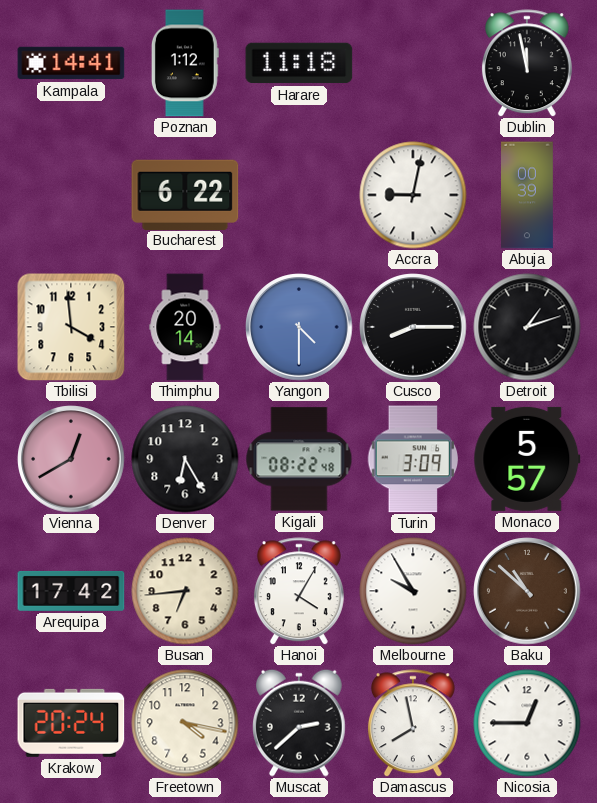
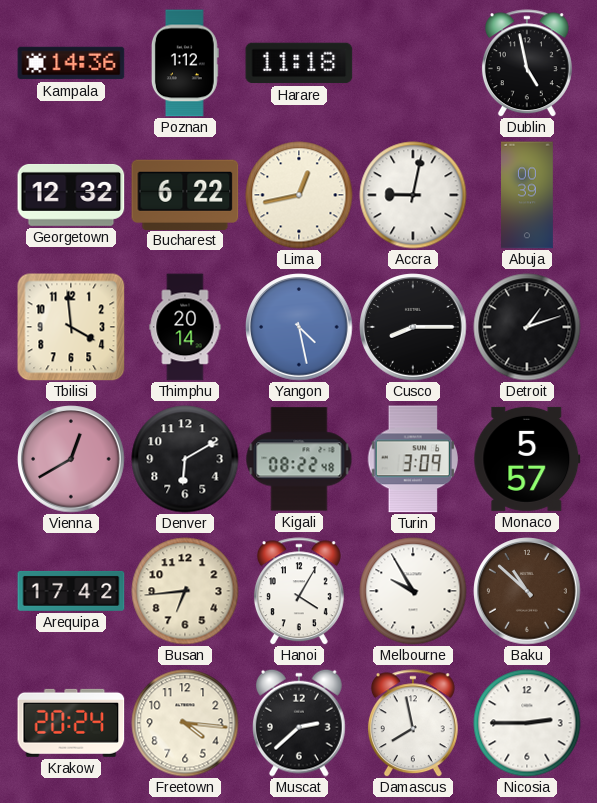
Kampala: 14:41 -> 14:36
Dublin: 11:58 -> 4:58
Georgetown: none -> 12:32
Lima: none -> 12:43
Yangon: 4:30 -> 4:28
Denver: 6:25 -> 6:10
Freetown: 4:17 -> 4:16
Nicosia: 12:45 -> 2:45
